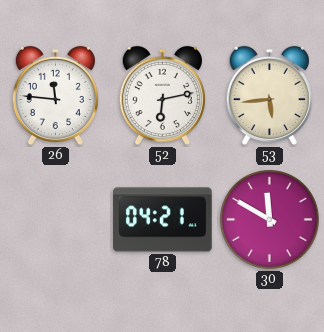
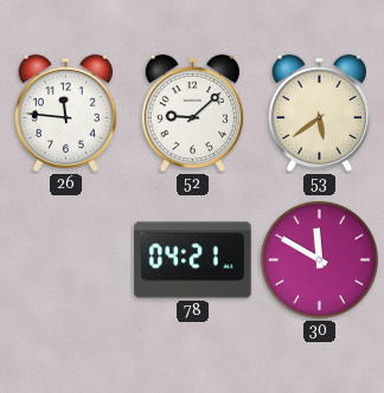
52: 6:13 -> 9:08
53: 5:44 -> 5:39
